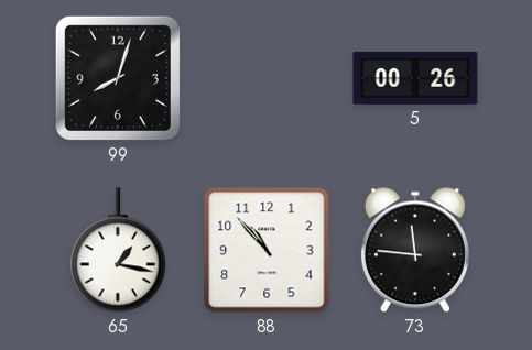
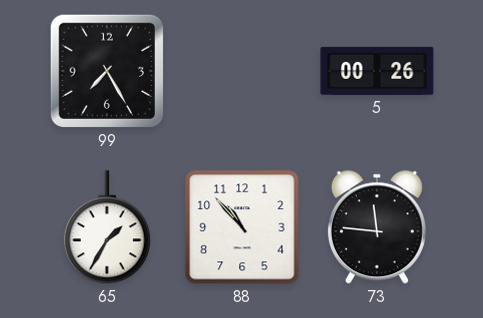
99: 8:03 -> 7:25
65: 1:17 -> 1:35
